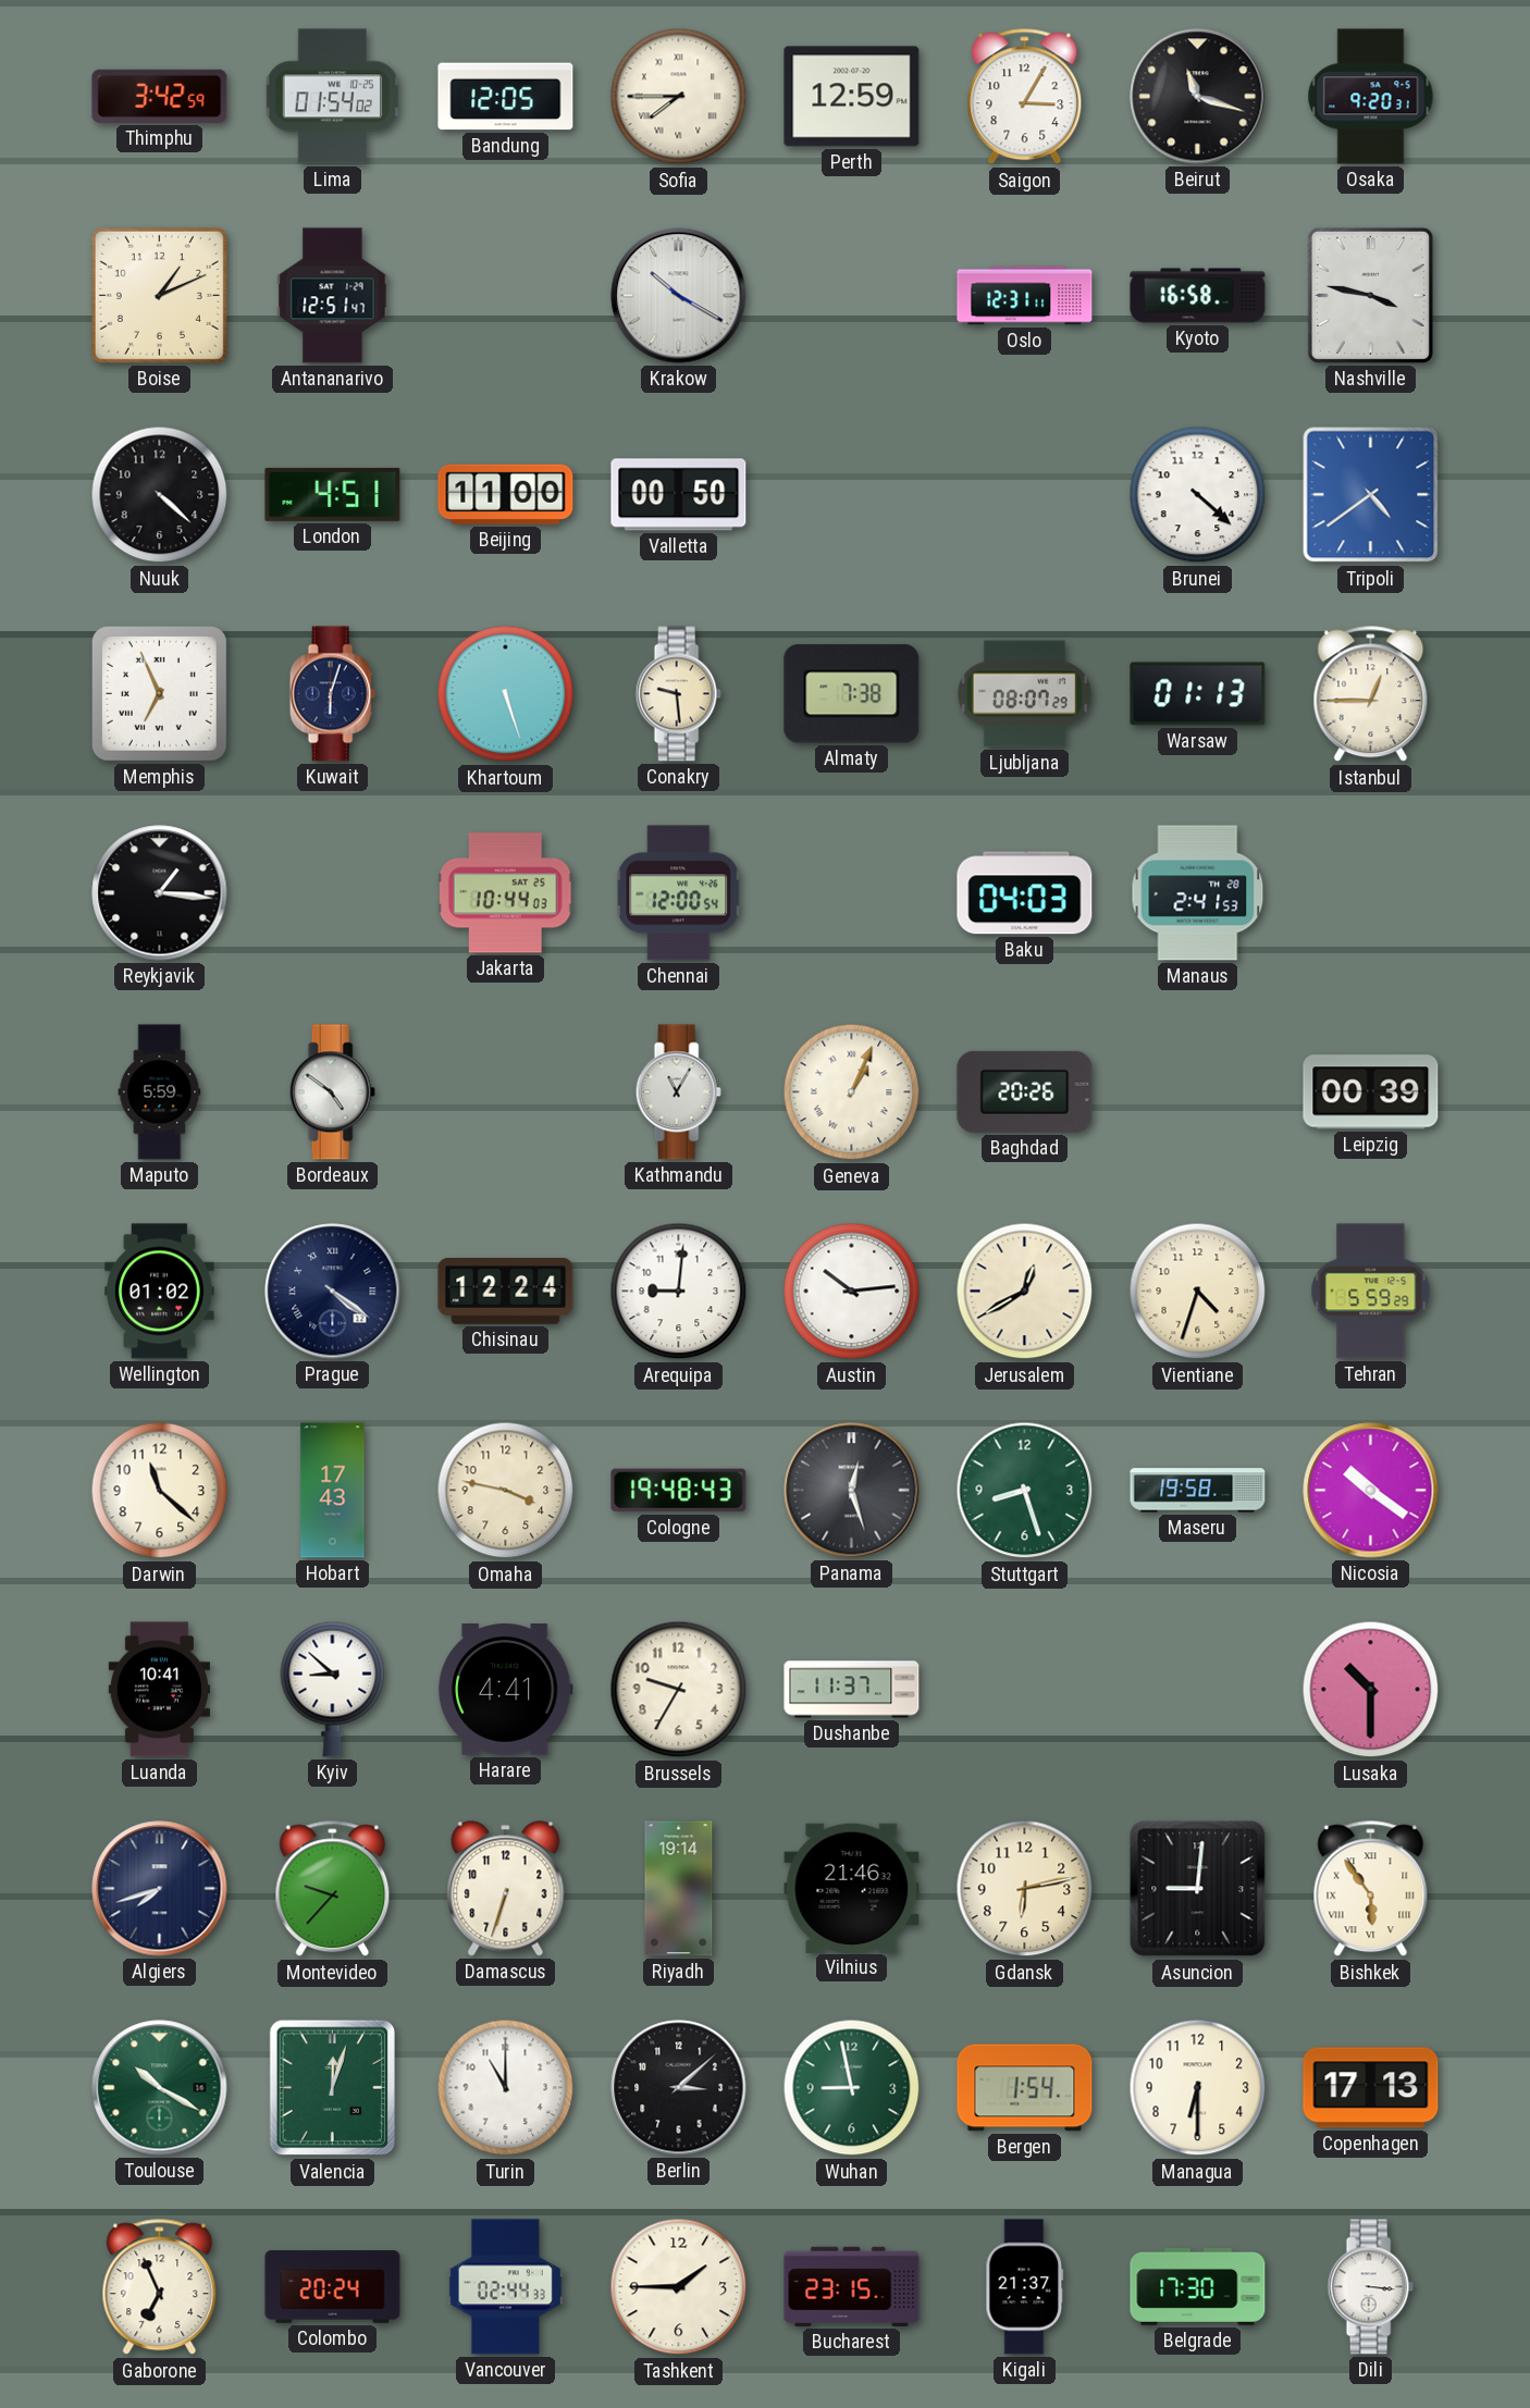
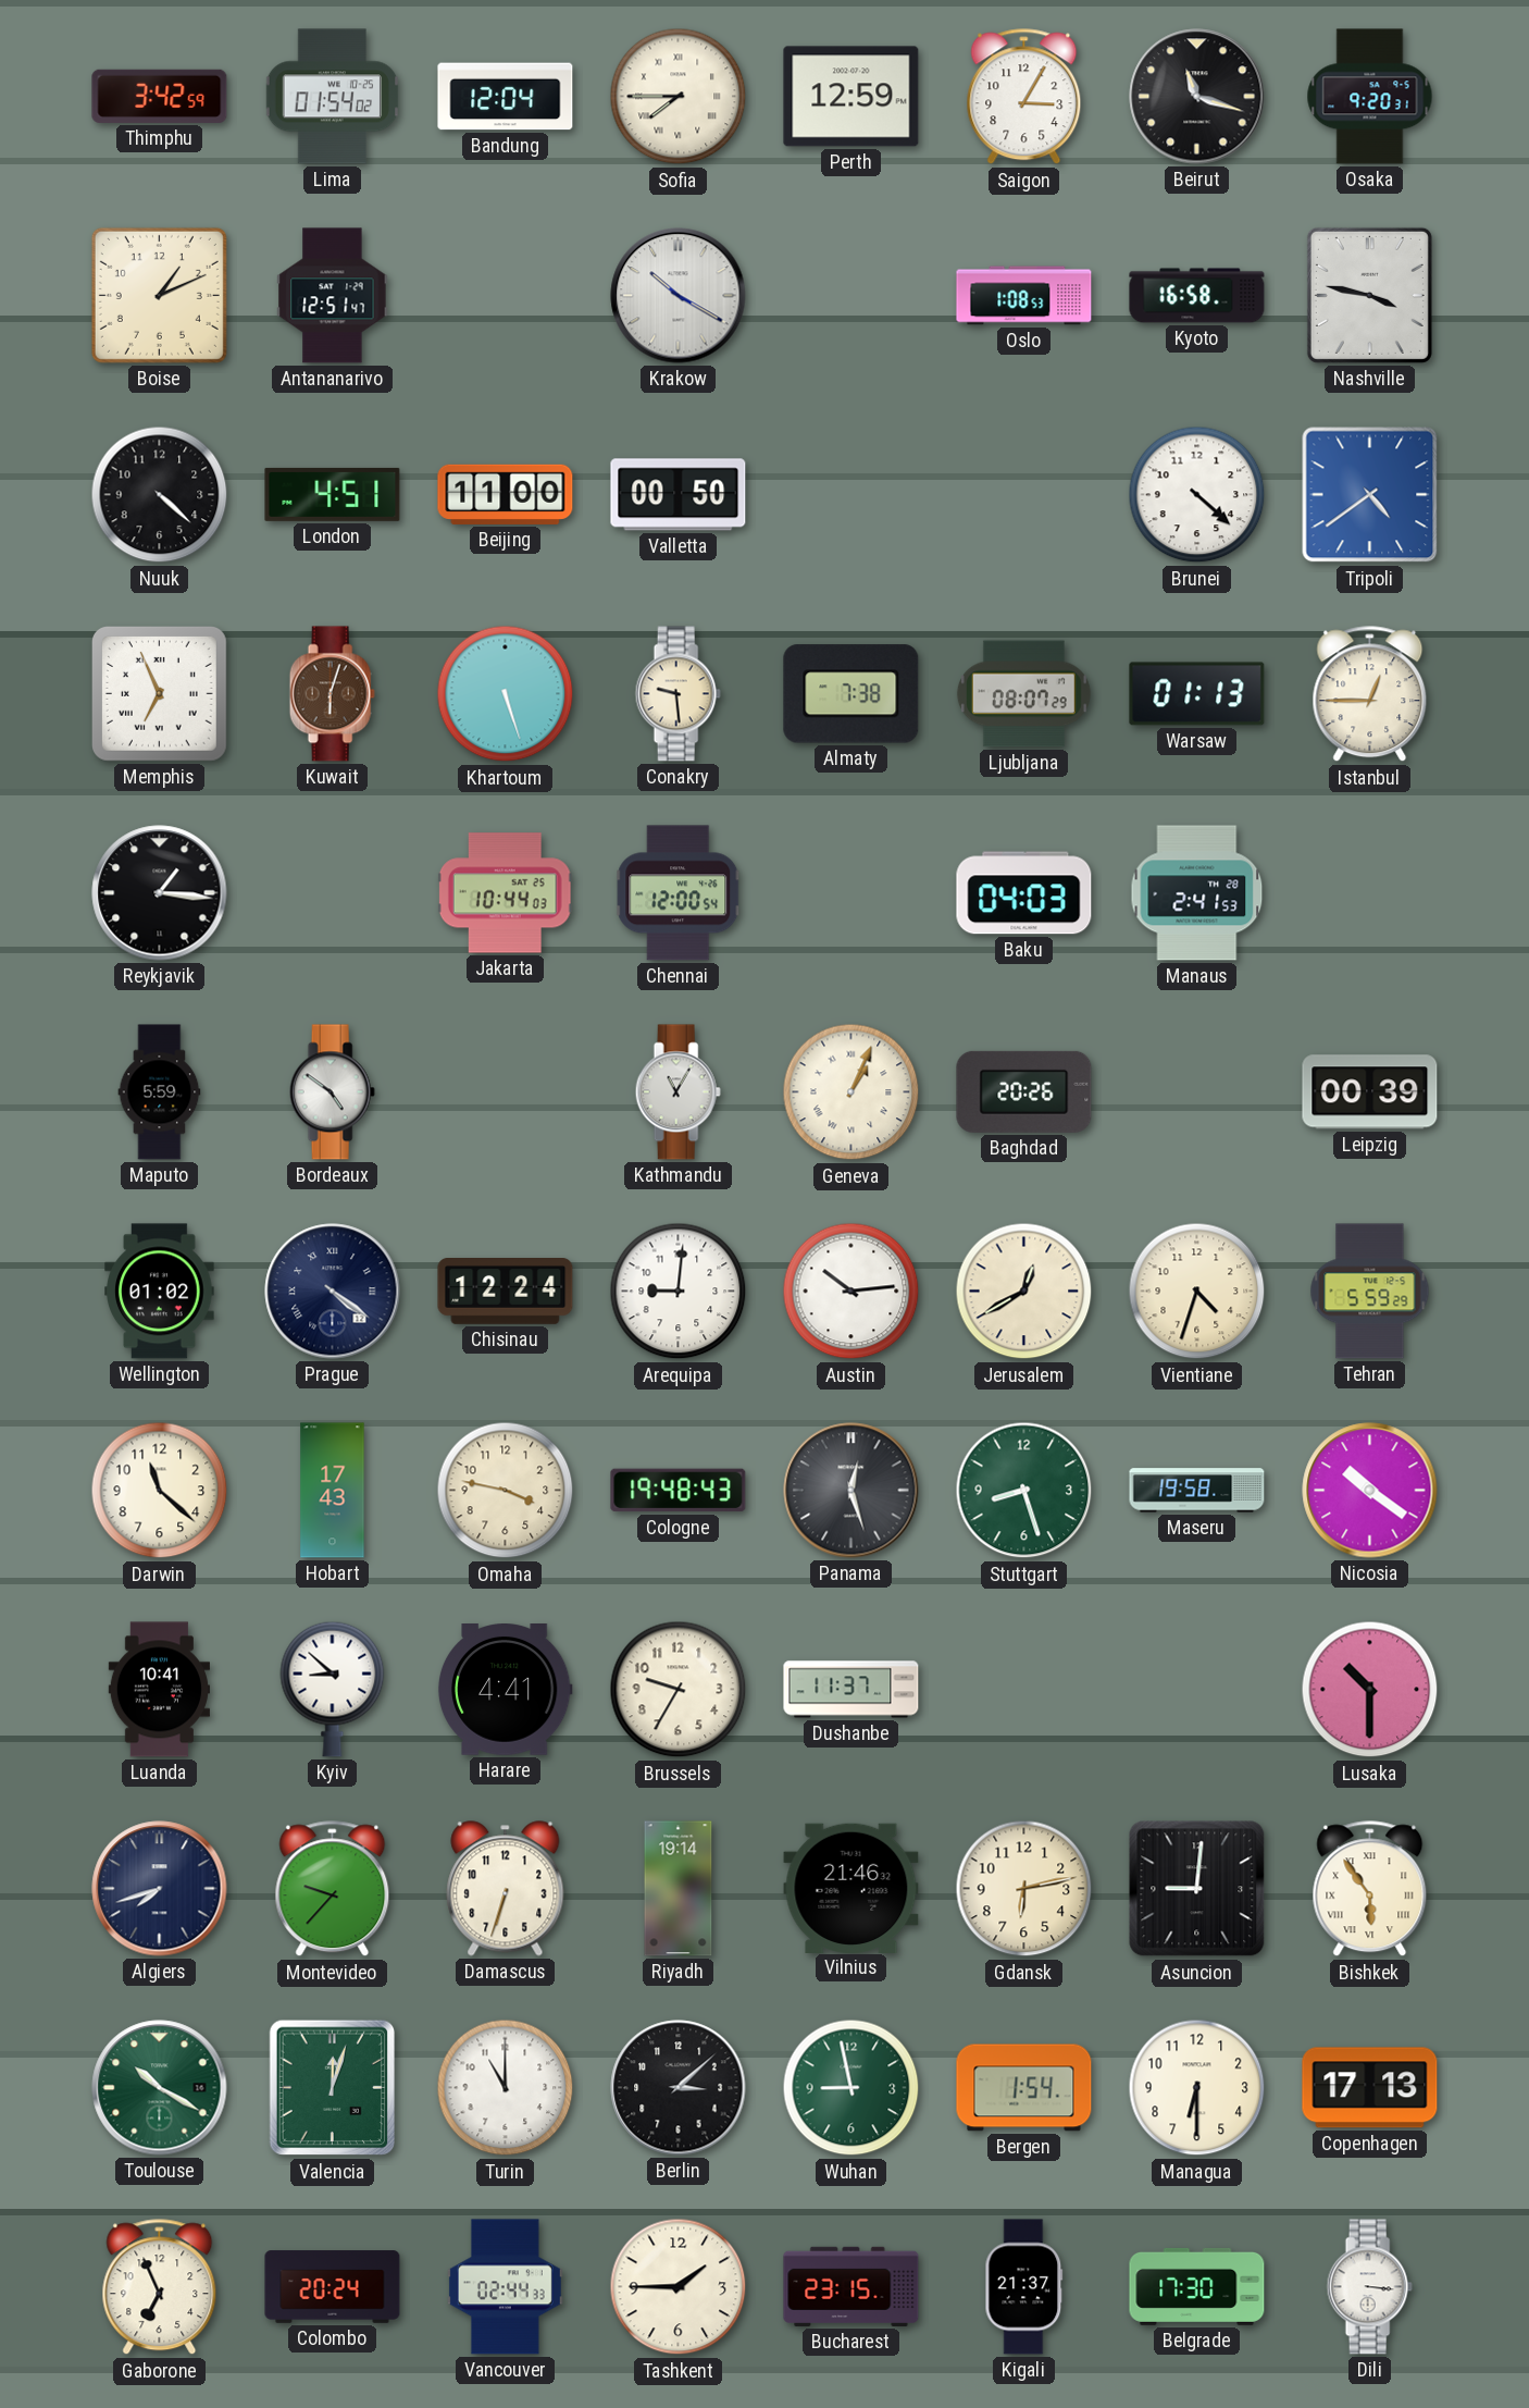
Bandung: 12:05 -> 12:04
Oslo: 12:31 -> 1:08
Kuwait dial: navy -> brown
